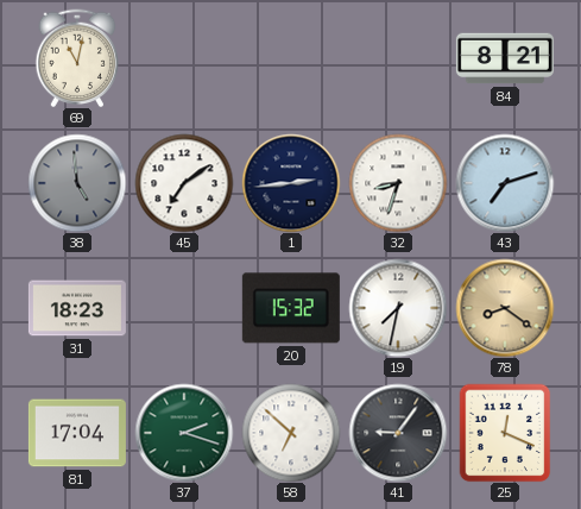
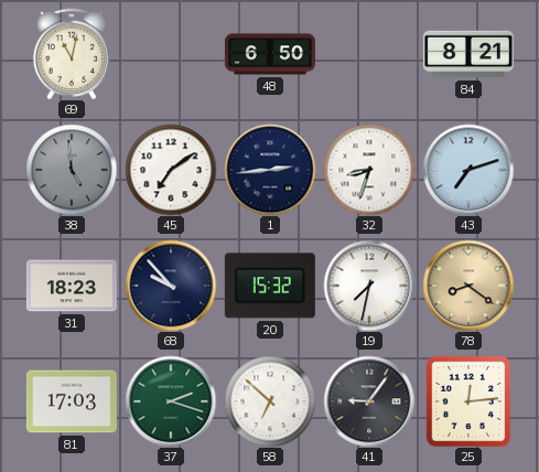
48: none -> 6:50
68: none -> 9:53
81: 17:04 -> 17:03
25: 12:19 -> 12:14
